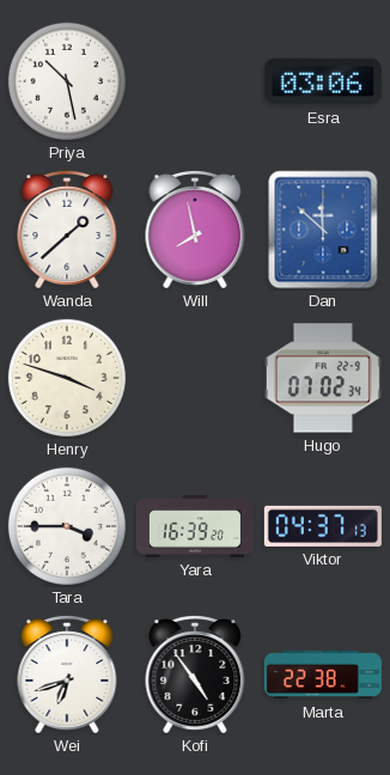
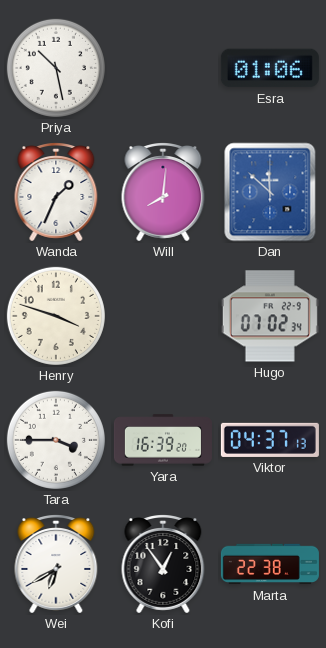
Esra: 03:06 -> 01:06
Wanda: 1:38 -> 1:34
Will: 7:58 -> 8:01
Wei: 6:42 -> 6:40
Kofi: 4:54 -> 12:54
